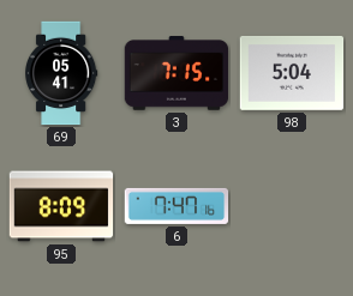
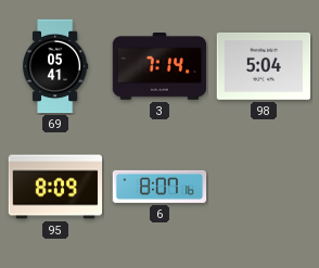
3: 7:15 -> 7:14
6: 7:47 -> 8:07
